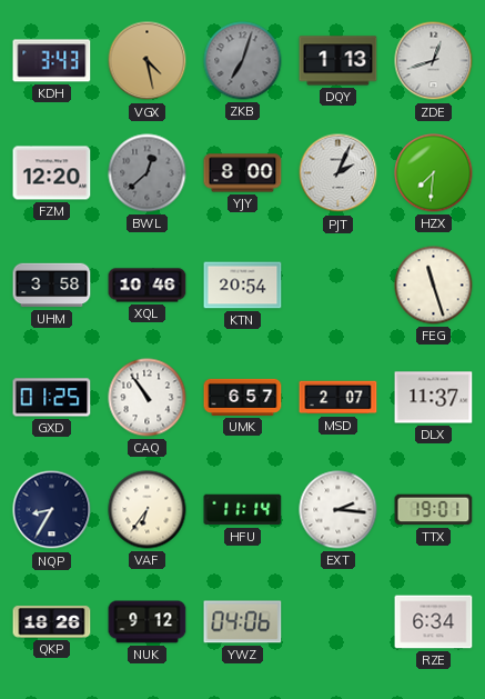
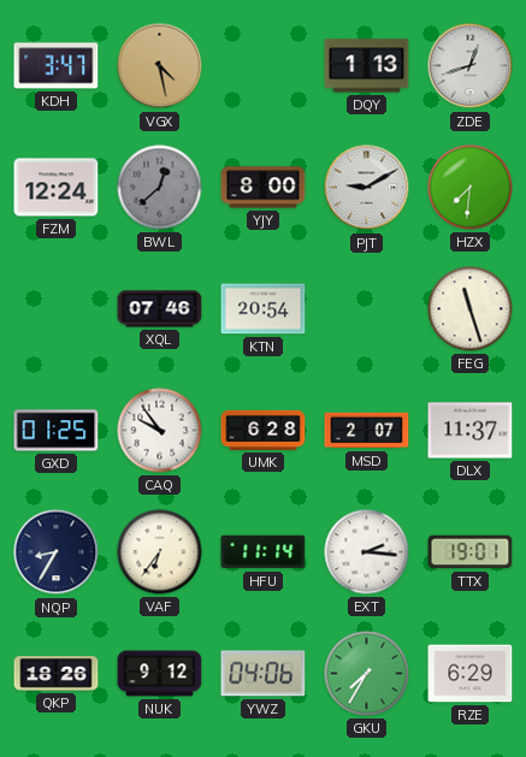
KDH: 3:43 -> 3:47
ZKB: 7:03 -> none
FZM: 12:20 -> 12:24
PJT: 2:04 -> 9:10
UHM: 3:58 -> none
XQL: 10:46 -> 07:46
CAQ: 10:54 -> 9:54
UMK: 6:57 -> 6:28
GKU: none -> 7:35
RZE: 6:34 -> 6:29
